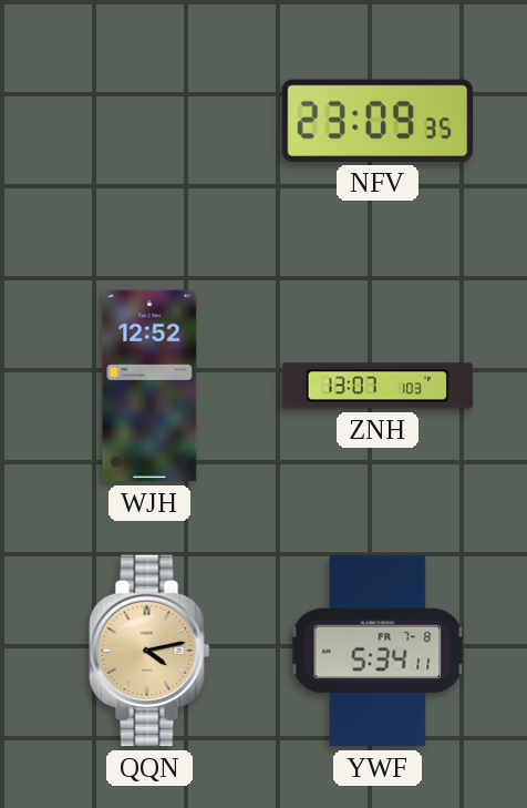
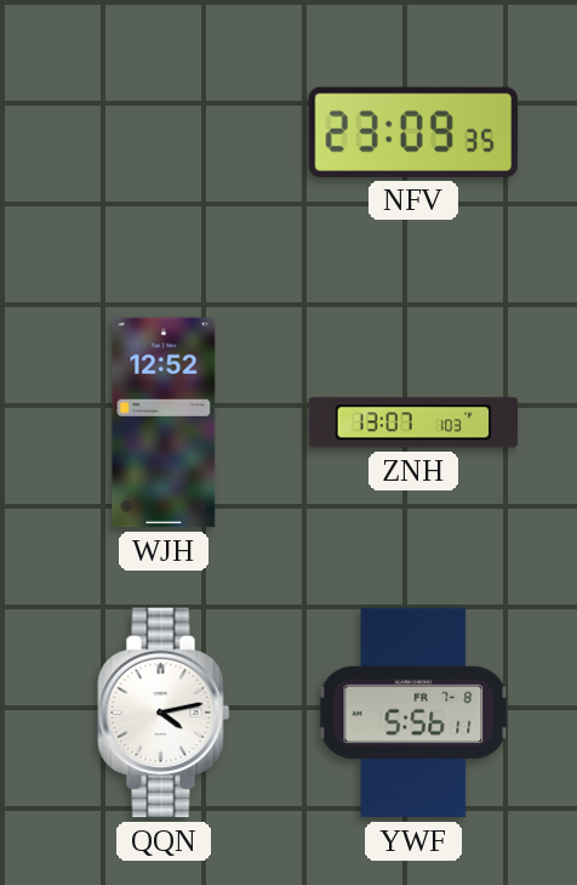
QQN dial: champagne -> white
YWF: 5:34 -> 5:56
